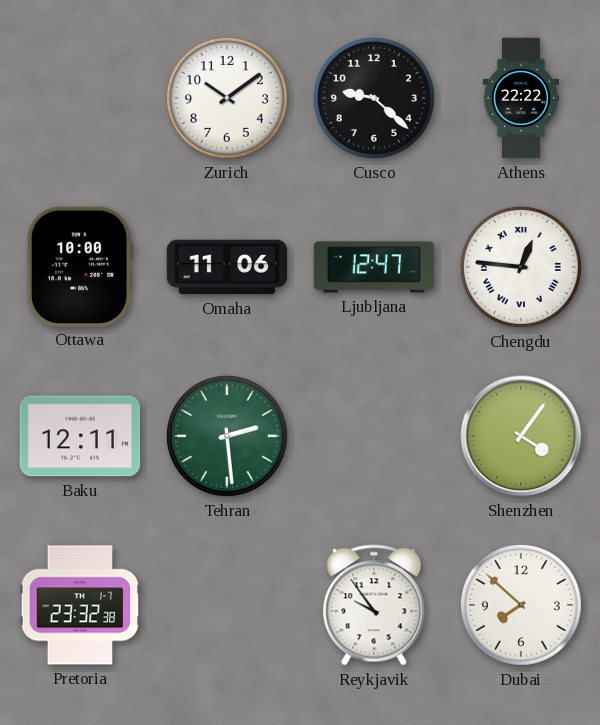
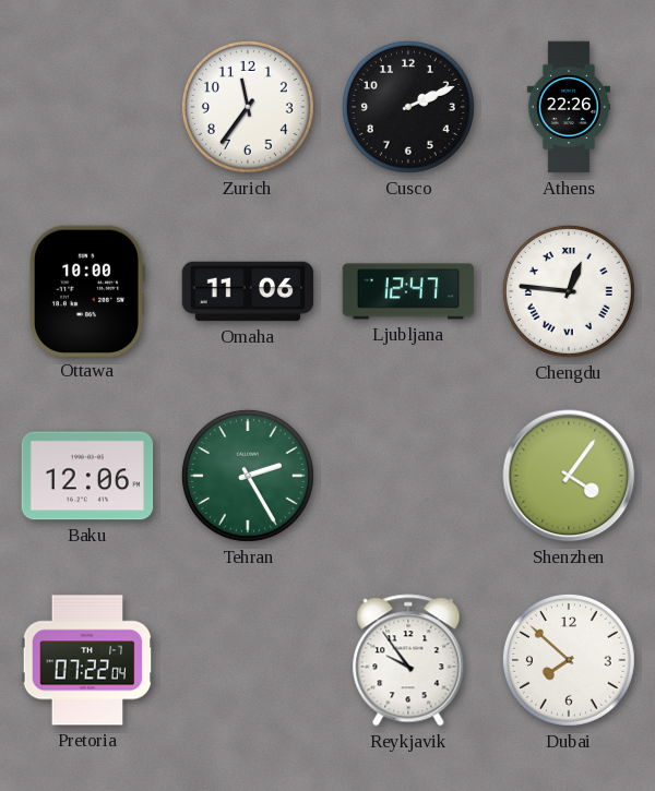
Zurich: 10:09 -> 11:36
Cusco: 9:22 -> 2:11
Athens: 22:22 -> 22:26
Baku: 12:11 -> 12:06
Tehran: 2:29 -> 2:25
Pretoria: 23:32 -> 07:22
